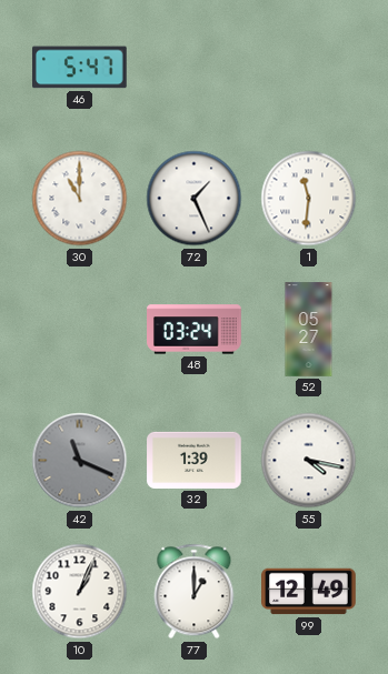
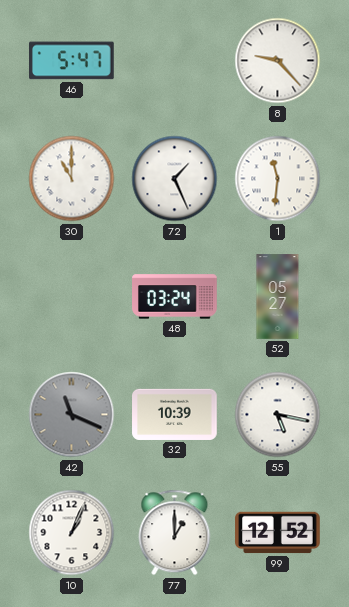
8: none -> 9:23
32: 1:39 -> 10:39
55: 4:17 -> 5:17
99: 12:49 -> 12:52
